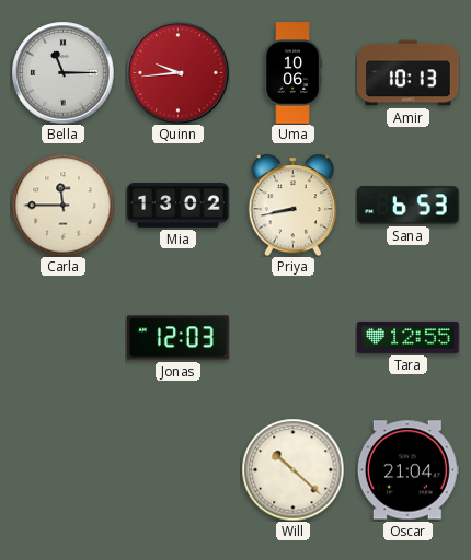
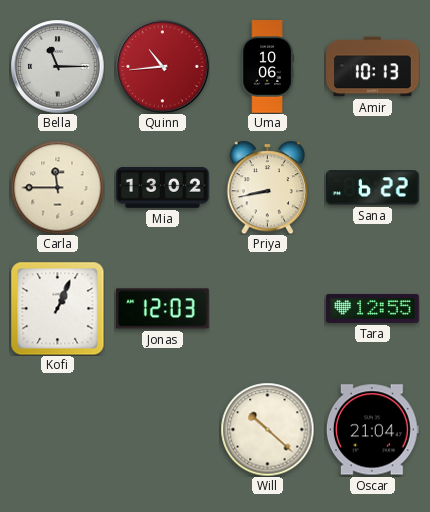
Quinn: 9:44 -> 10:44
Sana: 6:53 -> 6:22
Kofi: none -> 1:04
